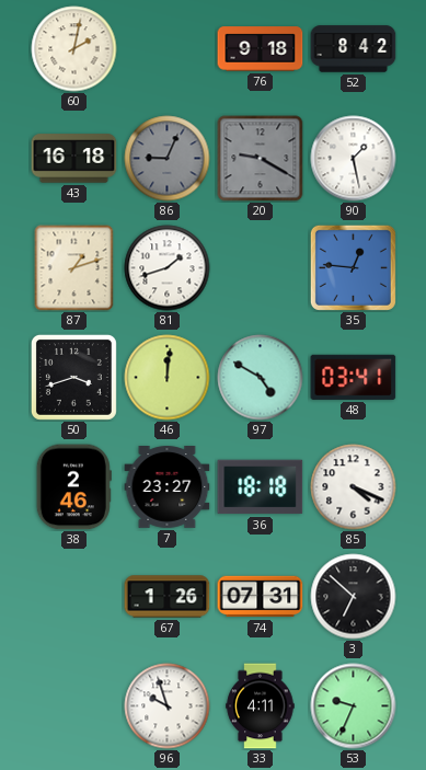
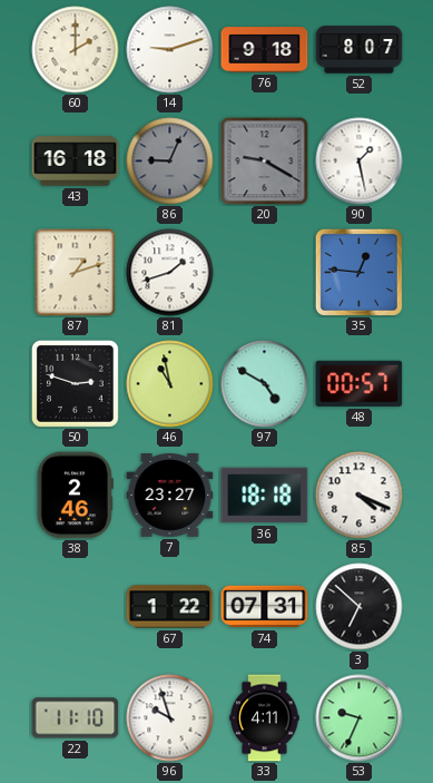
60: 2:02 -> 2:00
14: none -> 9:12
52: 8:42 -> 8:07
50: 3:42 -> 2:48
46: 12:01 -> 10:58
48: 03:41 -> 00:57
67: 1:26 -> 1:22
22: none -> 11:10
